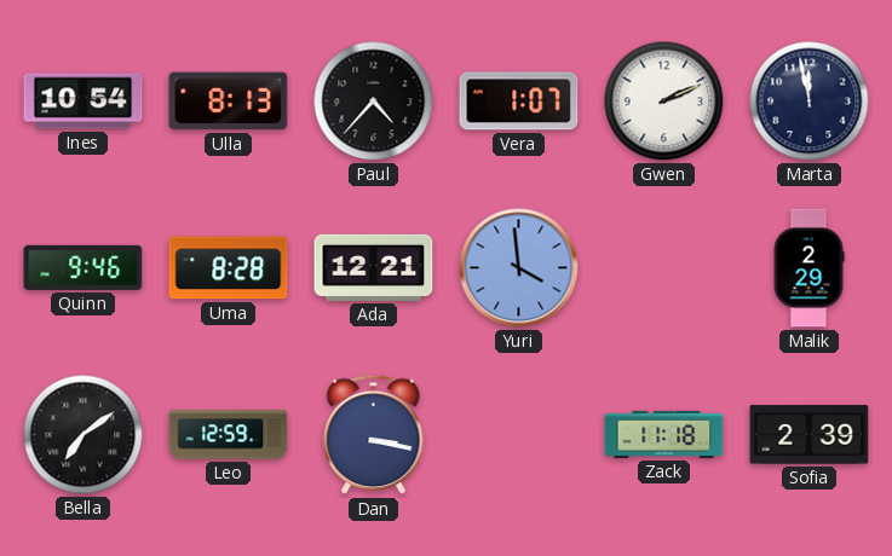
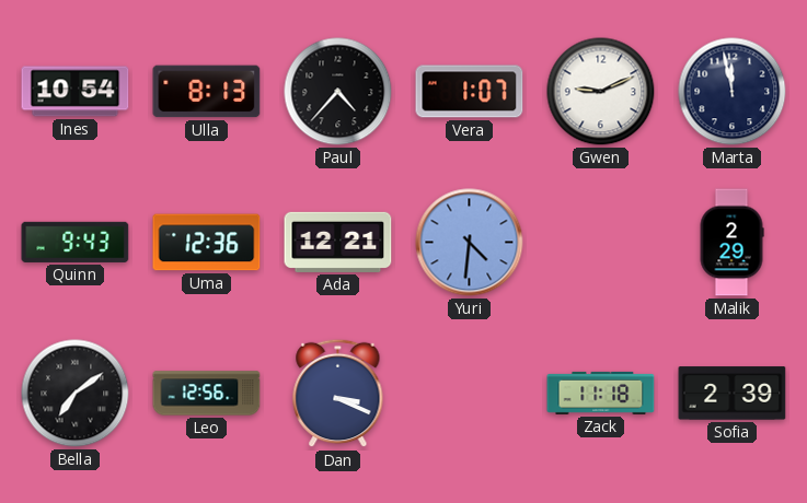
Gwen: 2:11 -> 9:11
Quinn: 9:46 -> 9:43
Uma: 8:28 -> 12:36
Yuri: 3:59 -> 4:31
Leo: 12:59 -> 12:56
Dan: 3:17 -> 3:19
